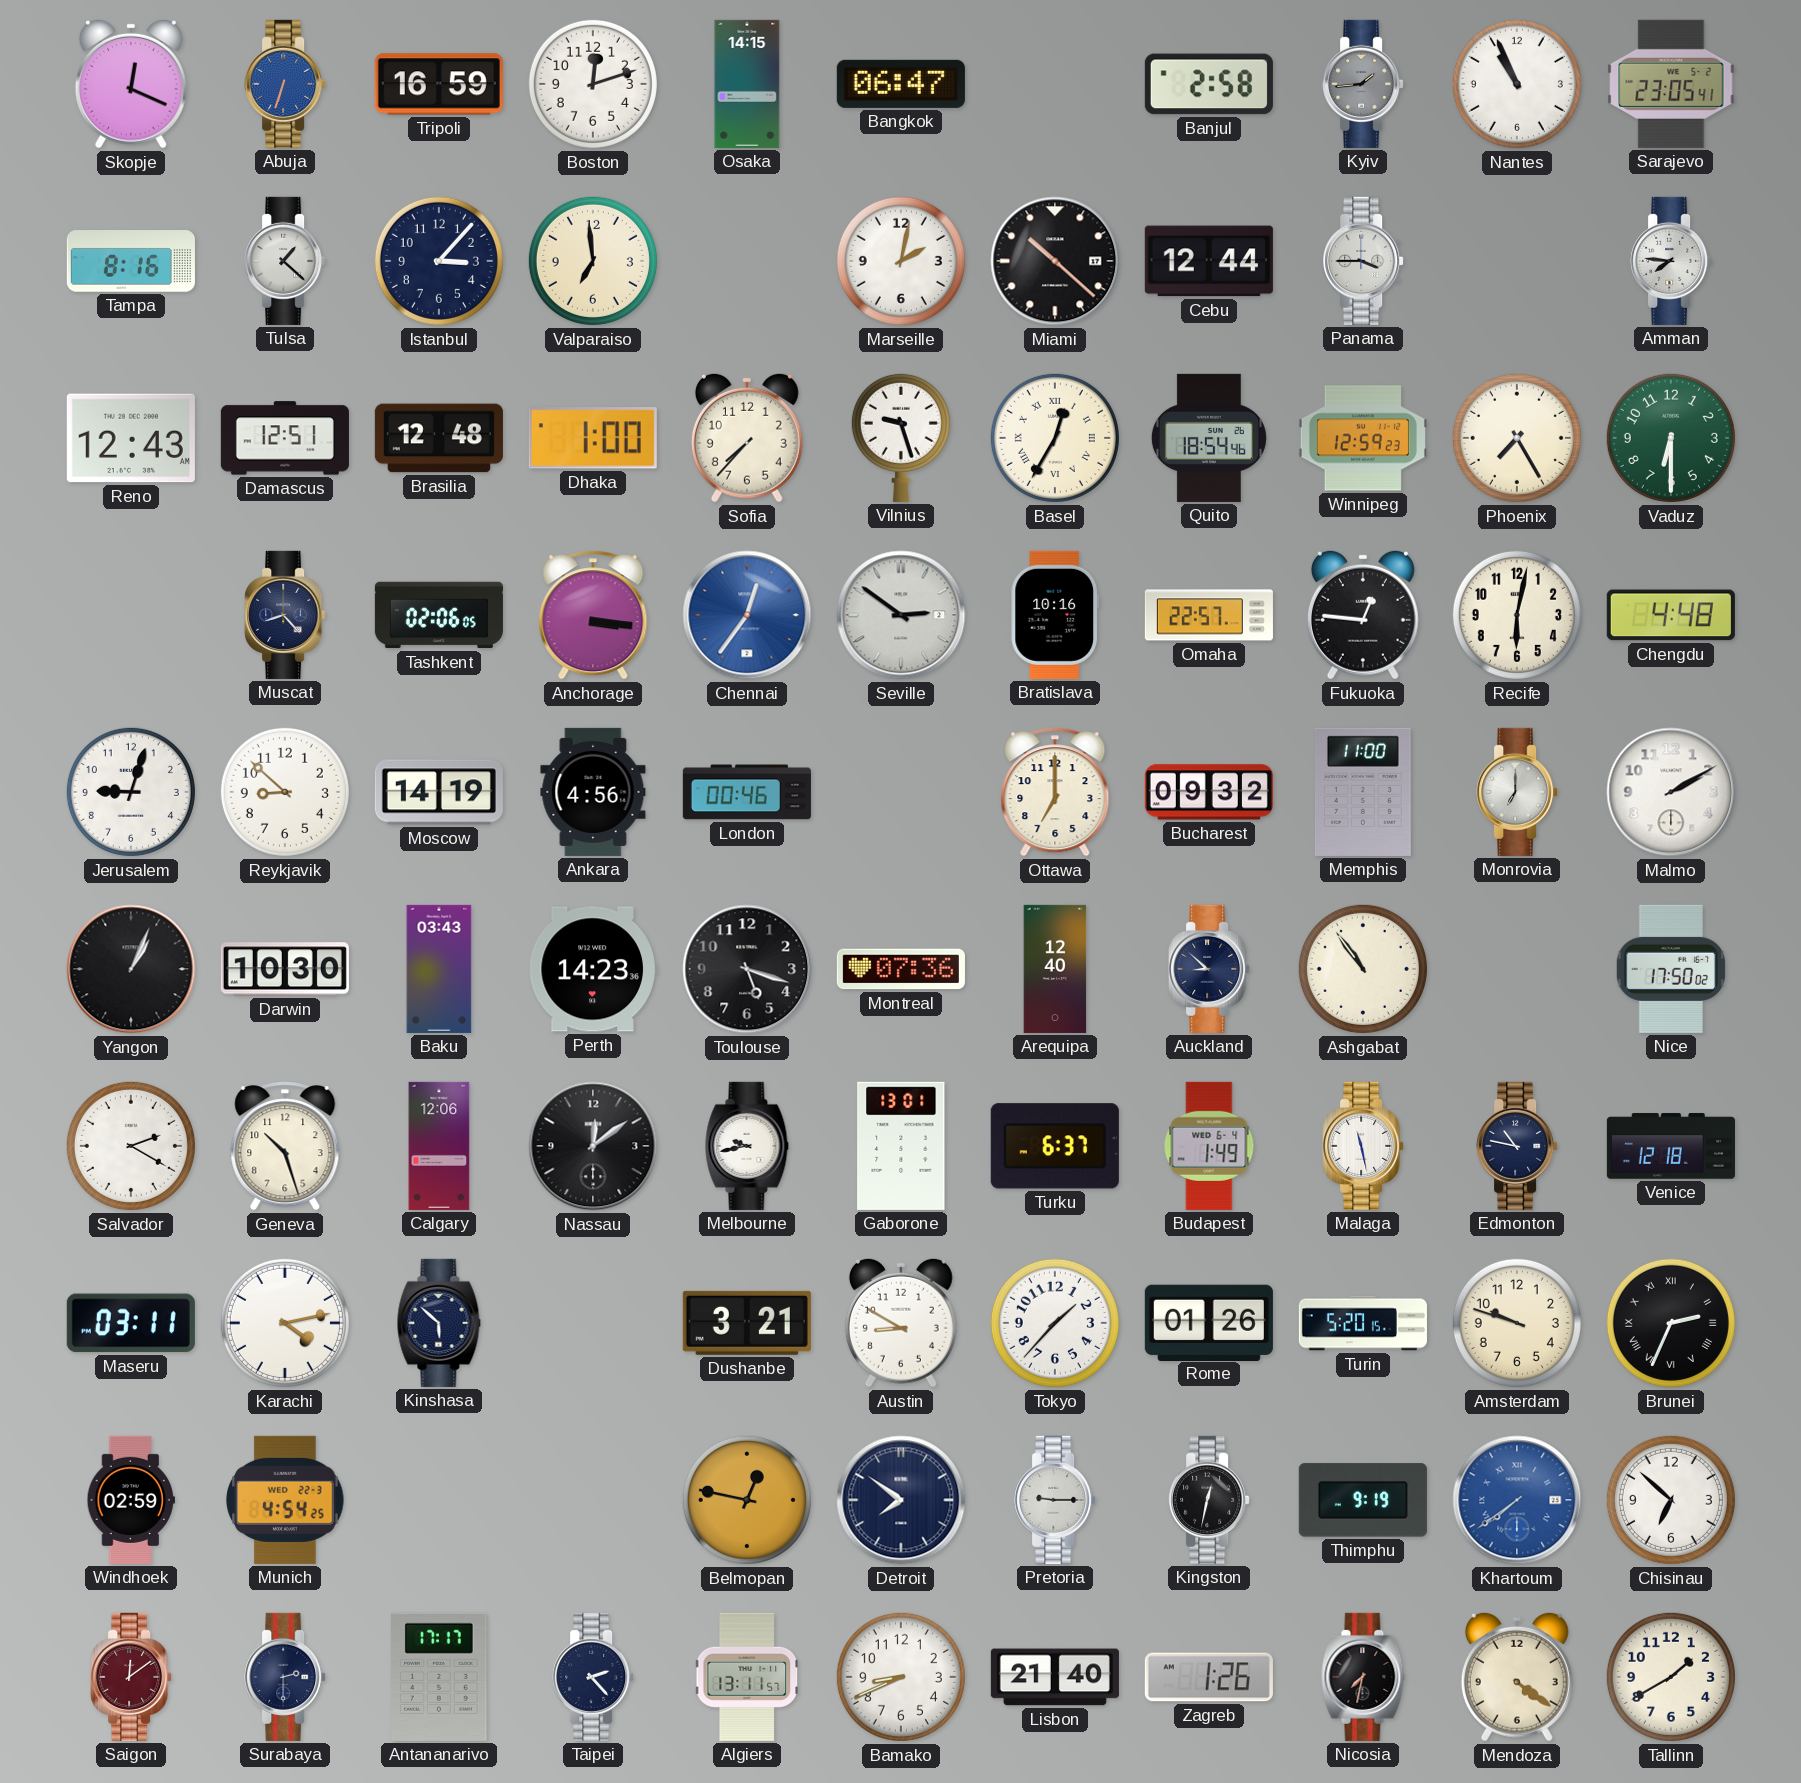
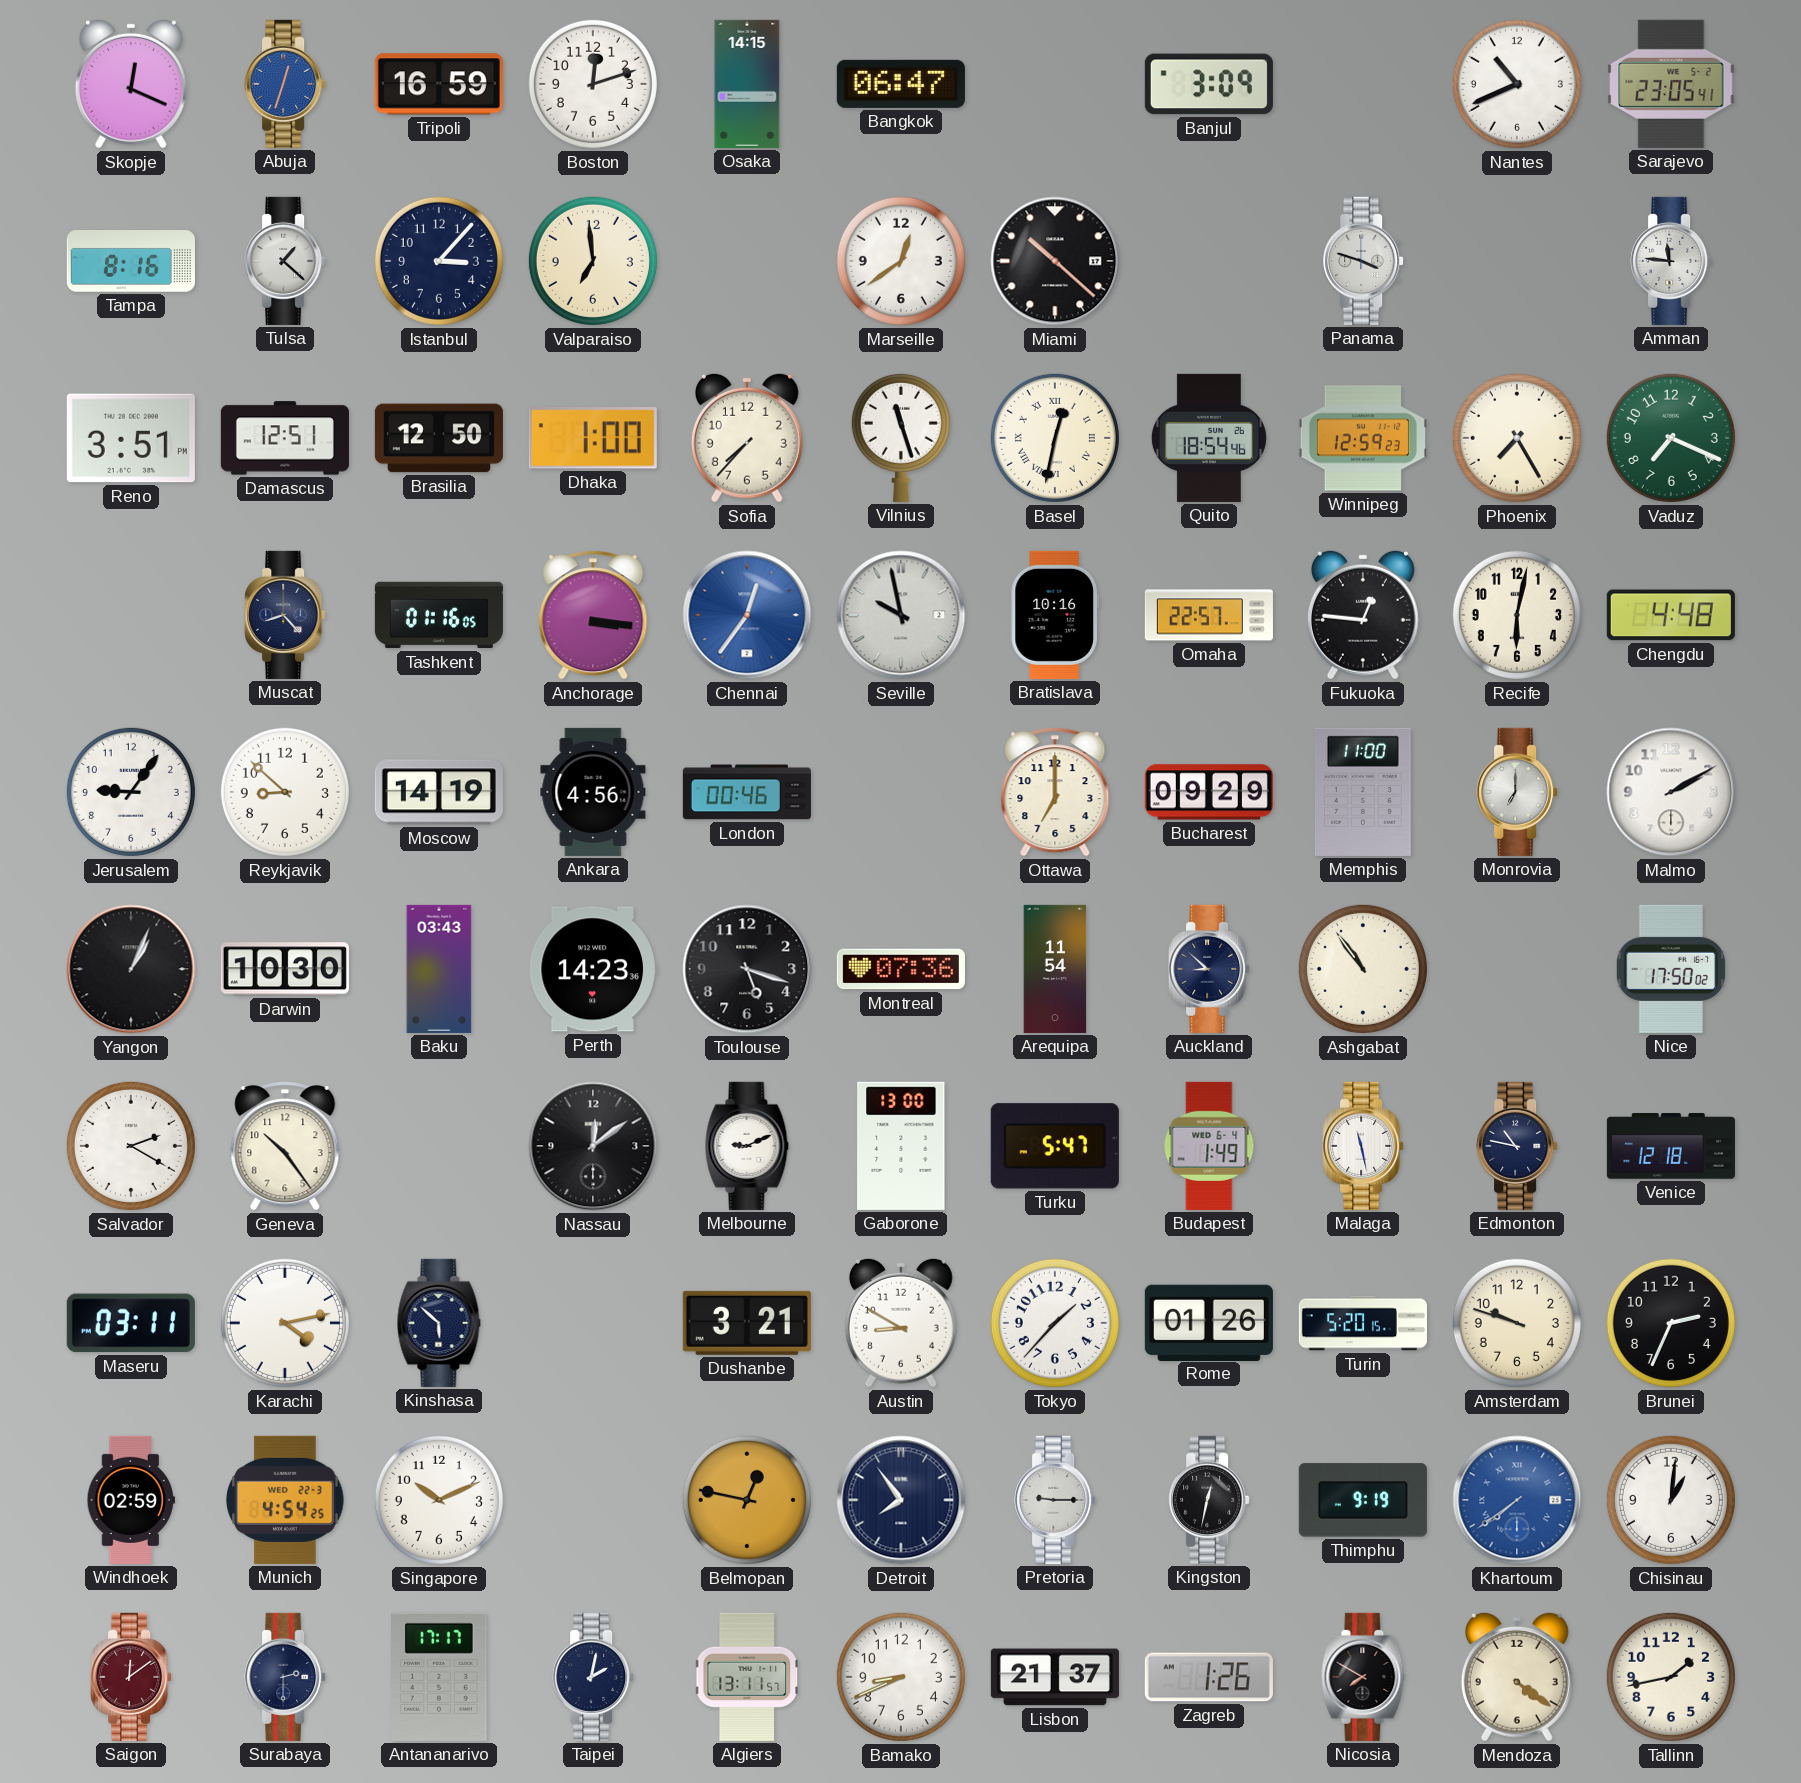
Abuja: 6:33 -> 12:33
Banjul: 2:58 -> 3:09
Kyiv: 1:44 -> none
Nantes: 10:56 -> 10:41
Marseille: 2:02 -> 12:39
Cebu: 12:44 -> none
Panama: 3:45 -> 3:48
Amman: 7:46 -> 11:46
Reno: 12:43 -> 3:51
Brasilia: 12:48 -> 12:50
Vilnius: 9:27 -> 11:27
Basel: 12:35 -> 12:32
Vaduz: 6:30 -> 7:19
Tashkent: 02:06 -> 01:16
Seville: 2:51 -> 9:58
Jerusalem: 9:03 -> 9:06
Bucharest: 09:32 -> 09:29
Arequipa: 12:40 -> 11:54
Geneva: 10:27 -> 10:24
Calgary: 12:06 -> none
Melbourne: 9:43 -> 9:11
Gaborone: 13:01 -> 13:00
Turku: 6:37 -> 5:47
Brunei numerals: Roman -> Arabic
Singapore: none -> 10:11
Detroit: 7:51 -> 7:54
Chisinau: 6:52 -> 1:01
Taipei: 2:23 -> 2:02
Lisbon: 21:40 -> 21:37
Nicosia: 7:32 -> 7:50
Tallinn: 1:40 -> 1:43
